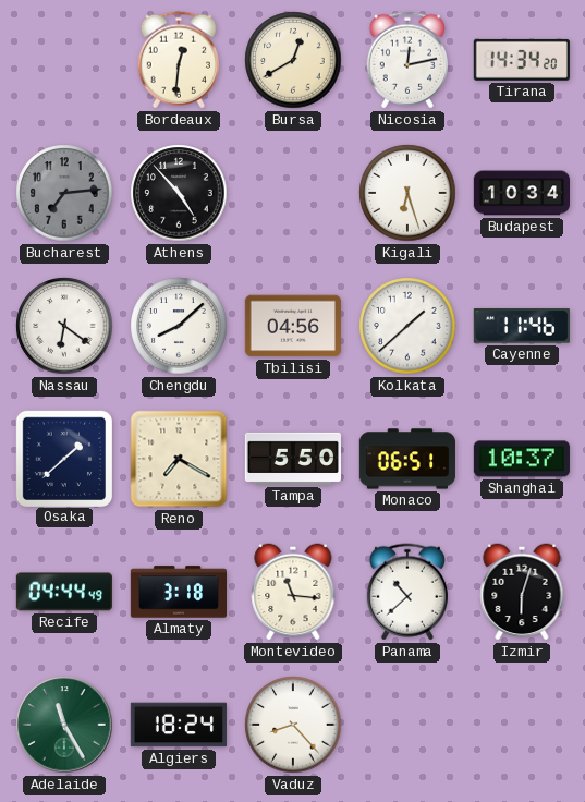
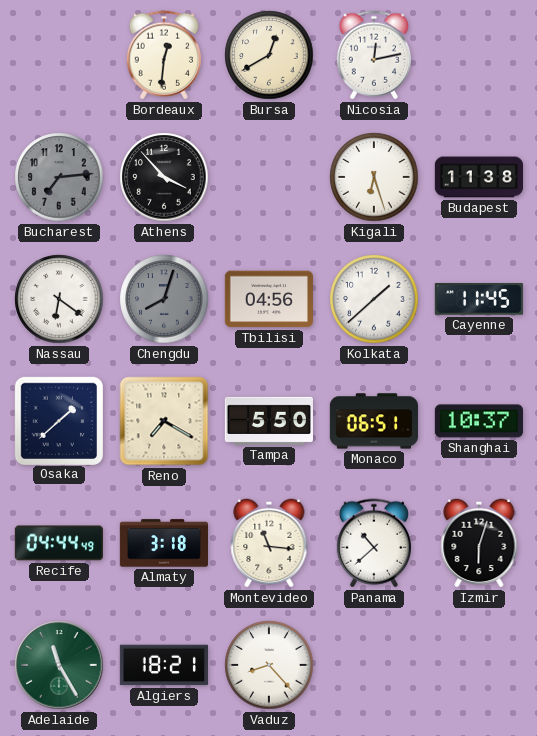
Tirana: 14:34 -> none
Athens: 4:53 -> 3:53
Budapest: 10:34 -> 11:38
Chengdu: 8:08 -> 8:03
Chengdu dial: white -> grey
Cayenne: 11:46 -> 11:45
Algiers: 18:24 -> 18:21
